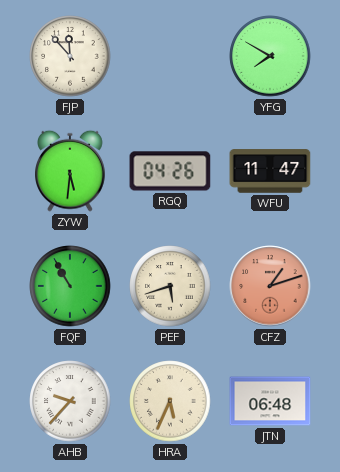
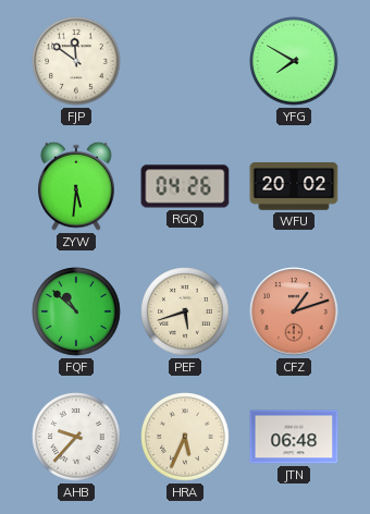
FJP: 11:53 -> 11:51
WFU: 11:47 -> 20:02
FQF: 10:55 -> 10:52
